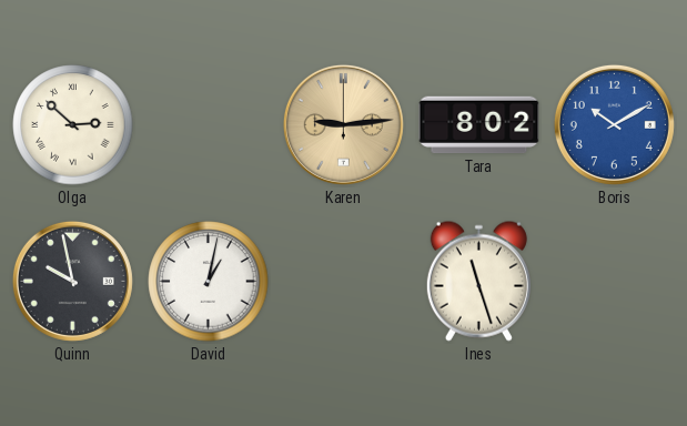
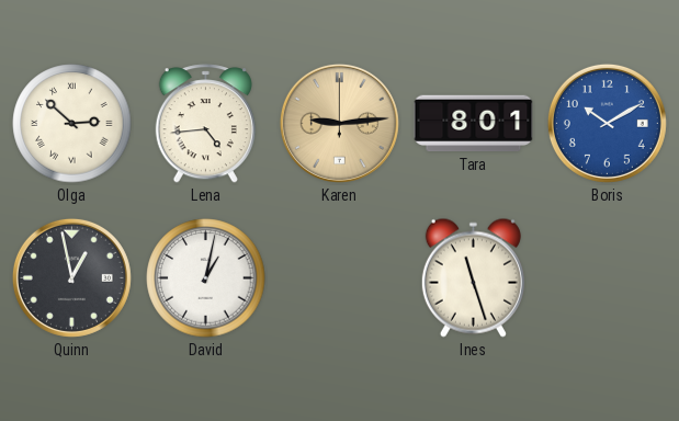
Lena: none -> 4:44
Tara: 8:02 -> 8:01
Quinn: 9:58 -> 12:58
